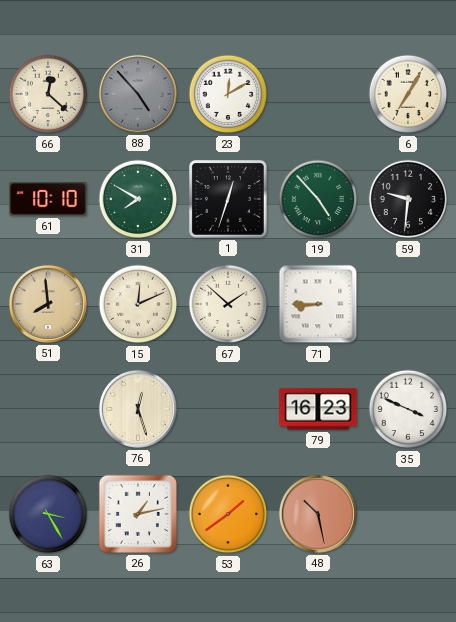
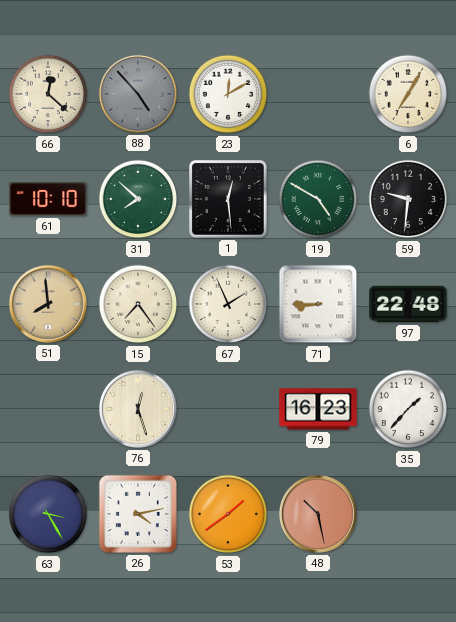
31: 7:50 -> 7:52
1: 12:33 -> 12:29
19: 4:53 -> 4:50
15: 12:11 -> 7:24
67: 1:52 -> 1:56
97: none -> 22:48
35: 3:49 -> 1:37
26: 1:13 -> 4:13
